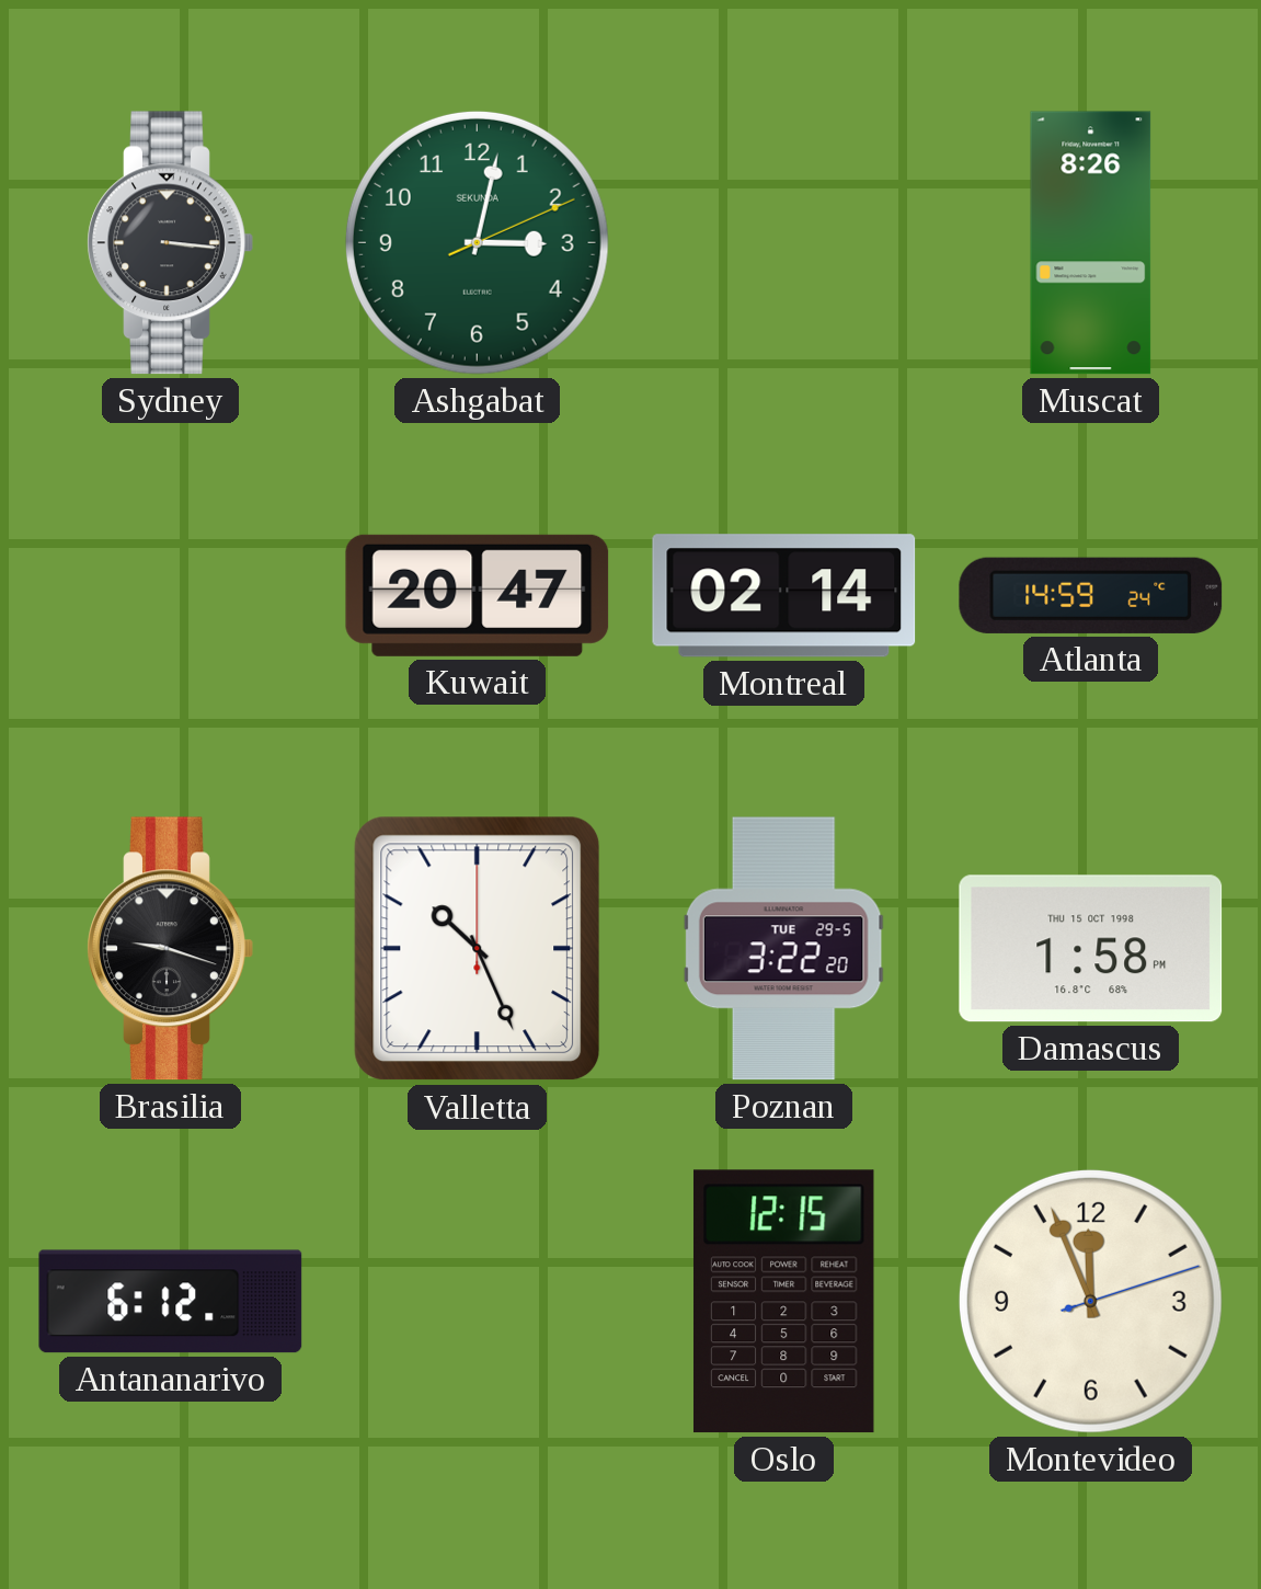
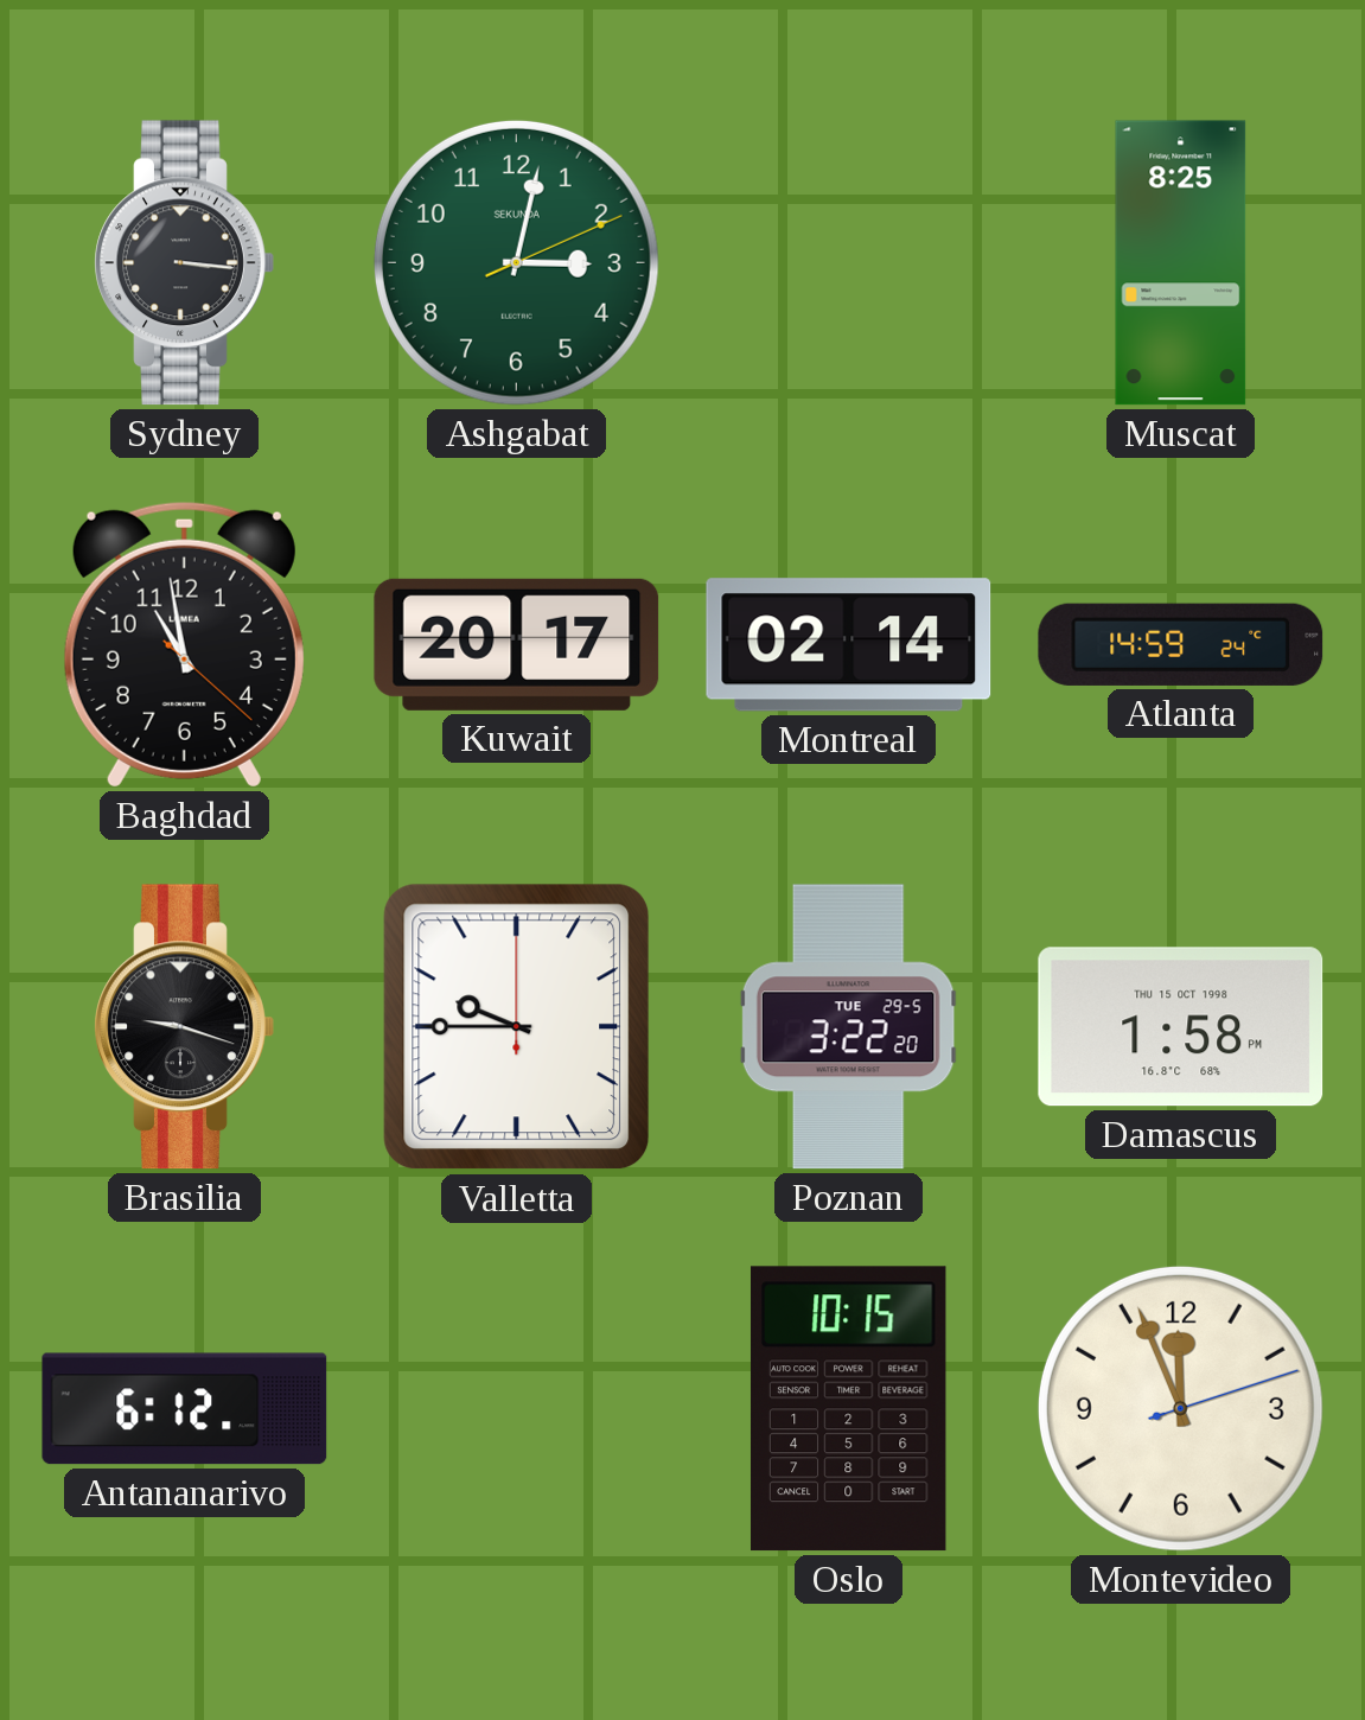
Muscat: 8:26 -> 8:25
Baghdad: none -> 10:58
Kuwait: 20:47 -> 20:17
Valletta: 10:26 -> 9:45
Oslo: 12:15 -> 10:15
